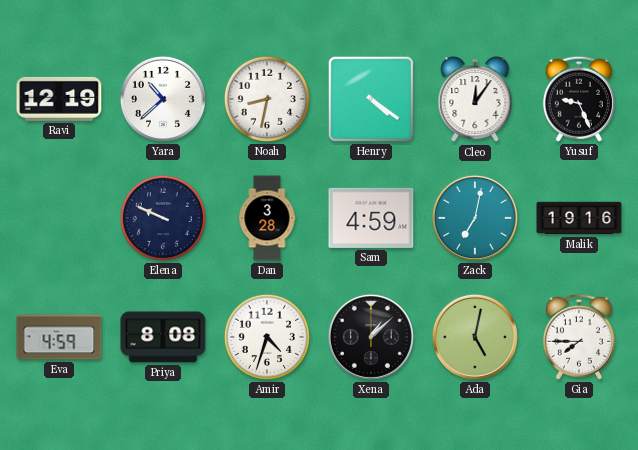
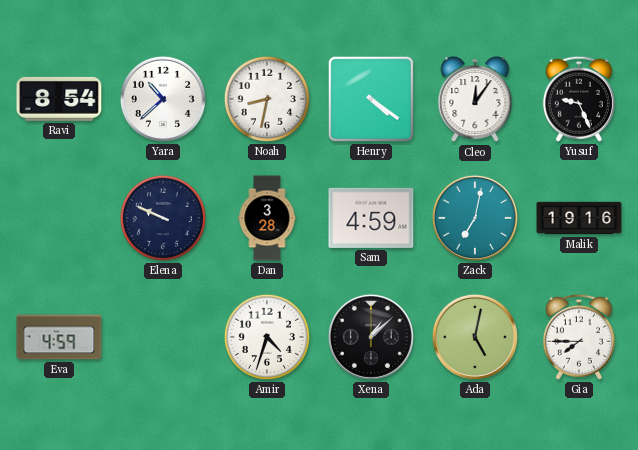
Ravi: 12:19 -> 8:54
Priya: 8:08 -> none
